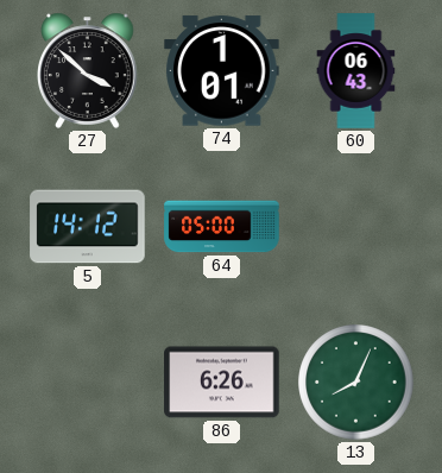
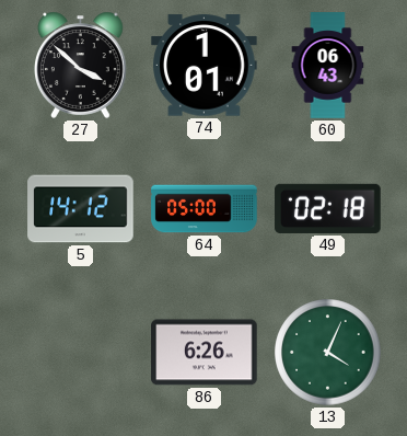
49: none -> 02:18
13: 8:04 -> 4:04
